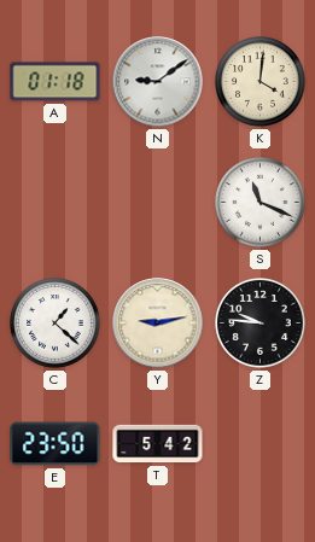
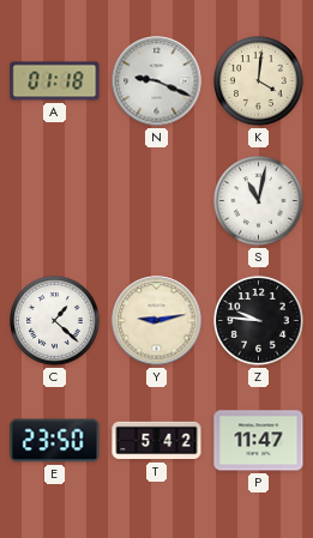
N: 9:09 -> 9:19
S: 11:19 -> 11:02
P: none -> 11:47
